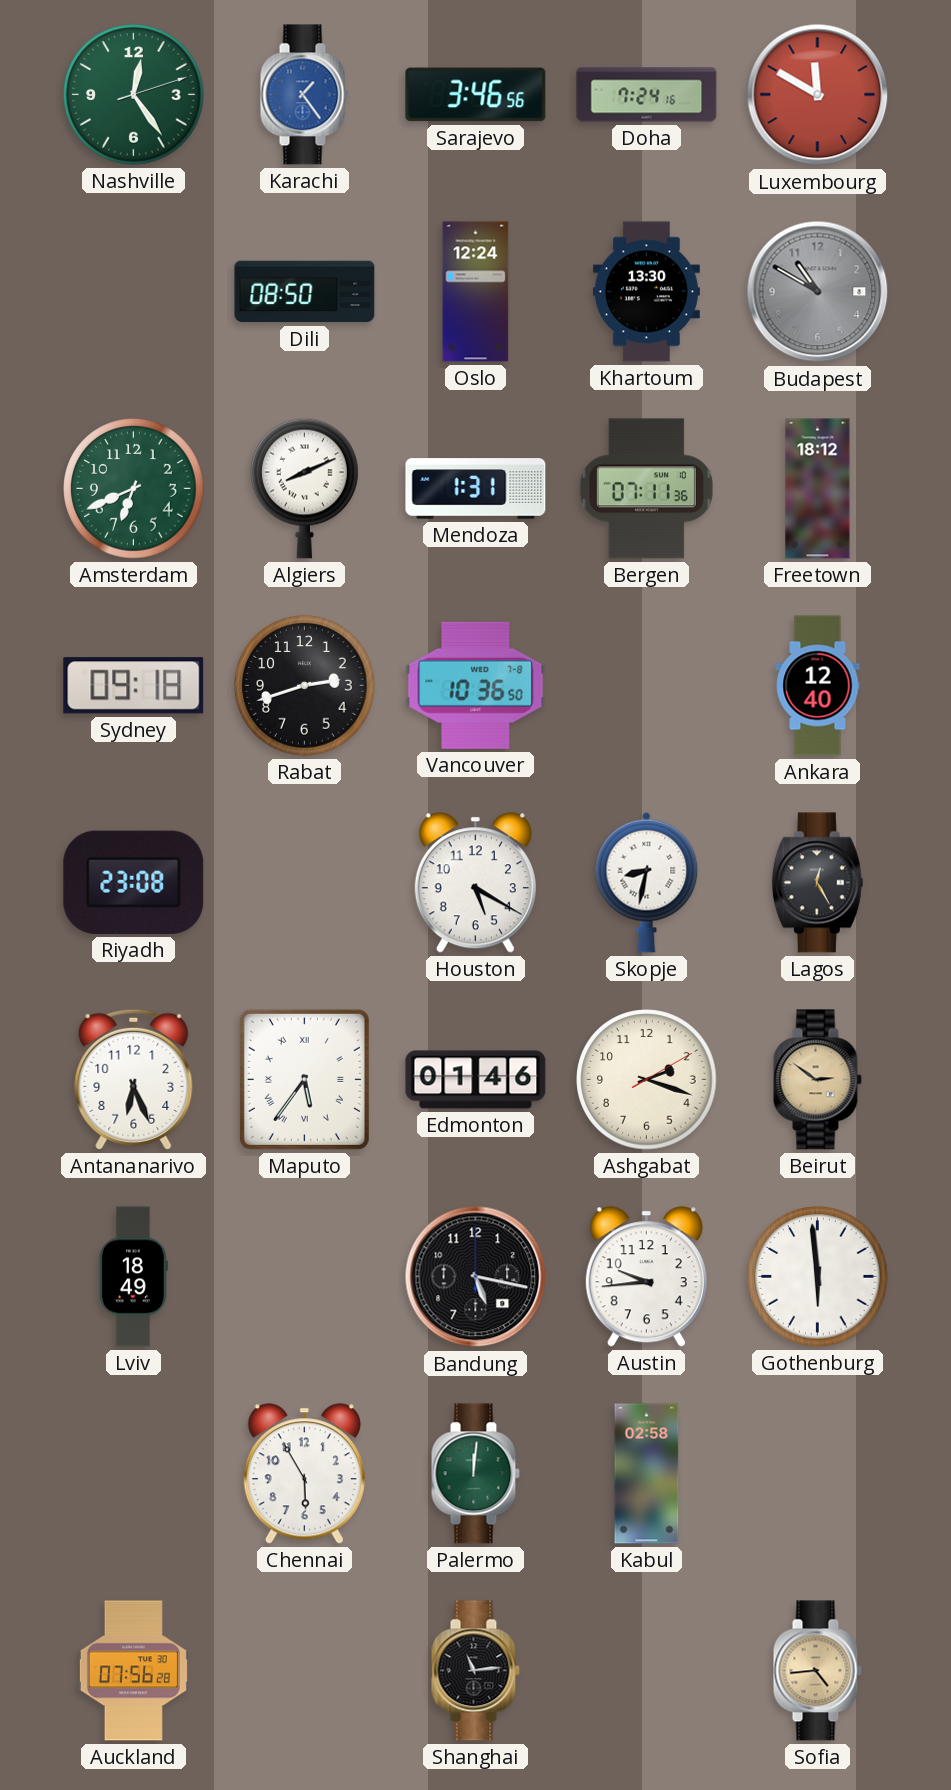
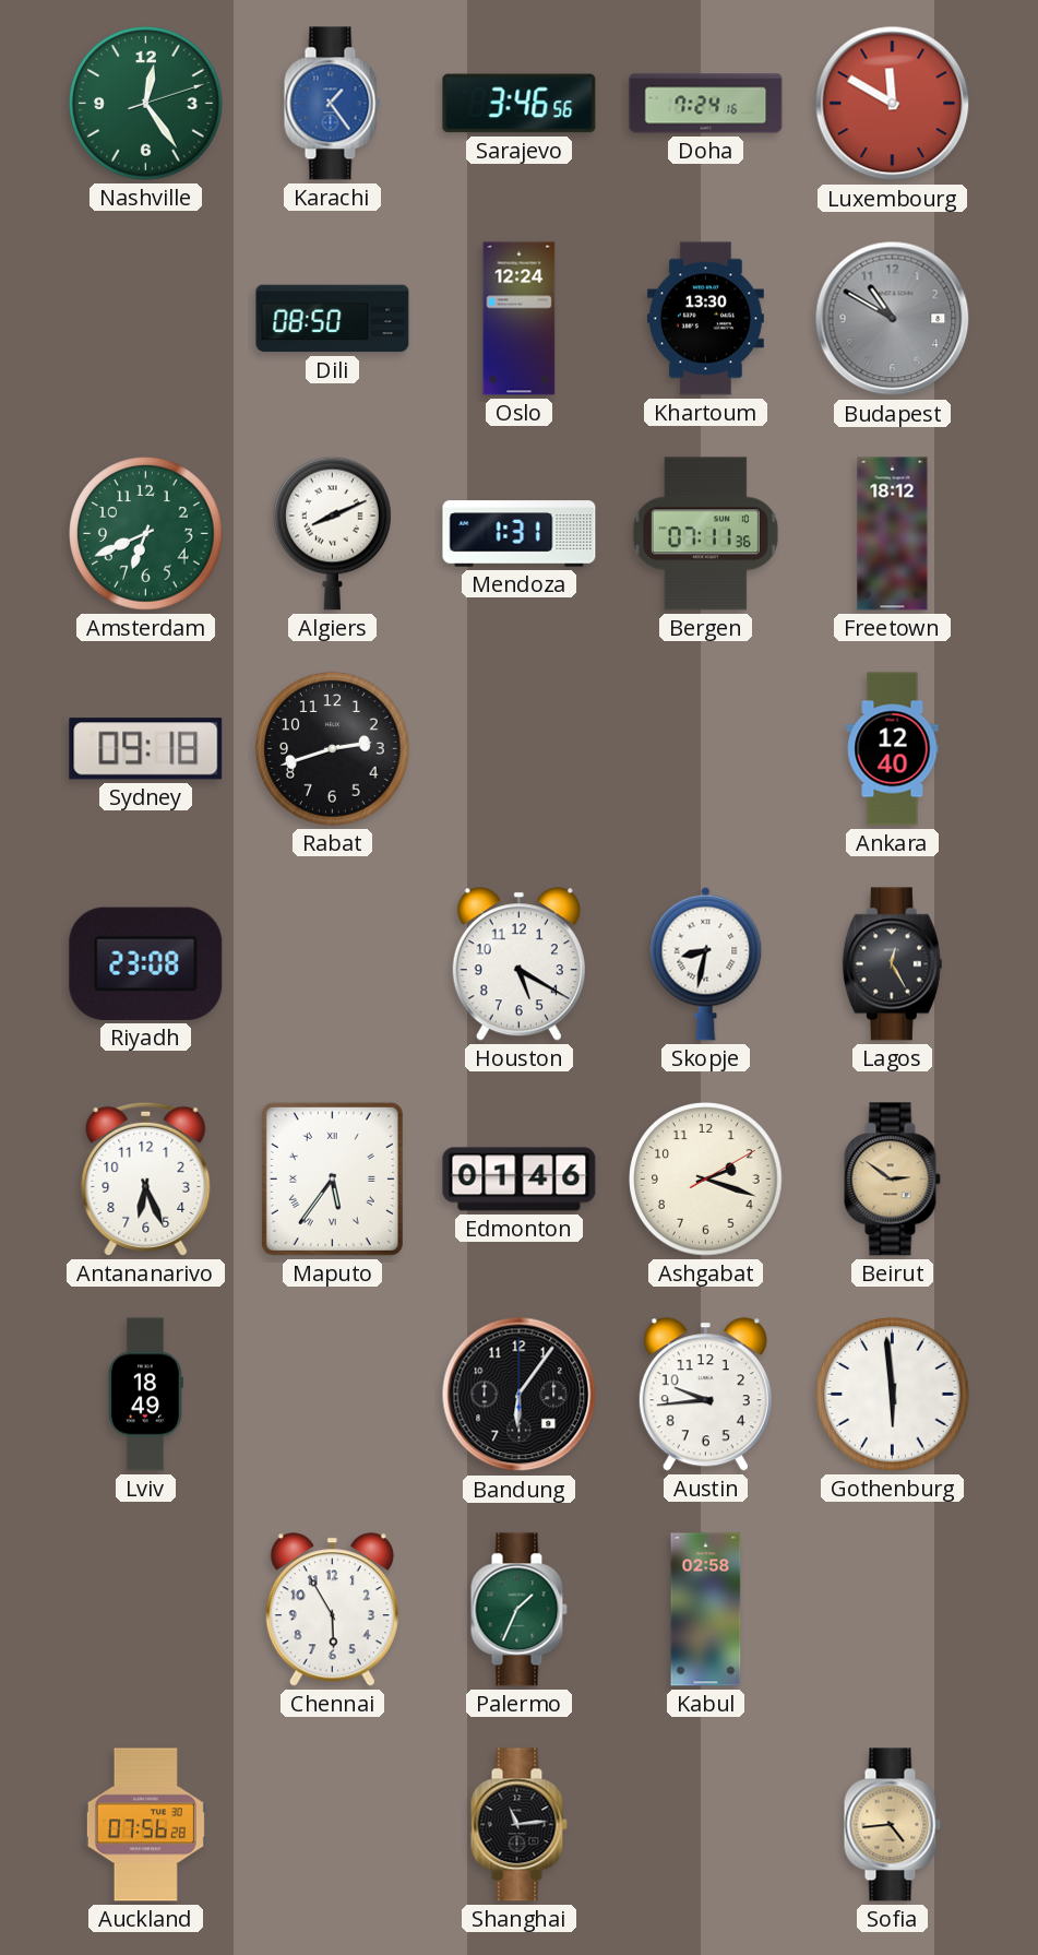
Vancouver: 10:36 -> none
Bandung: 5:17 -> 6:06
Palermo: 12:01 -> 1:34
